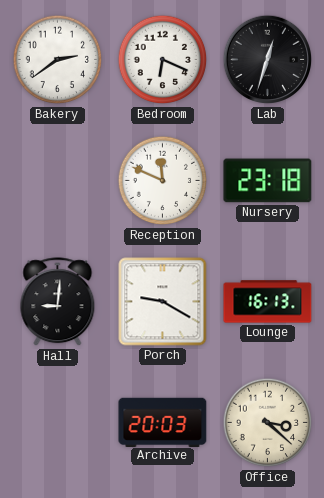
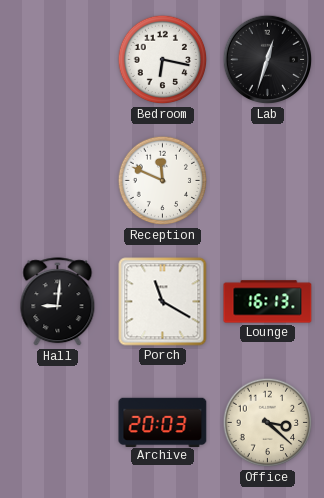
Bakery: 2:39 -> none
Bedroom: 6:19 -> 6:17
Nursery: 23:18 -> none
Porch: 9:20 -> 11:20
